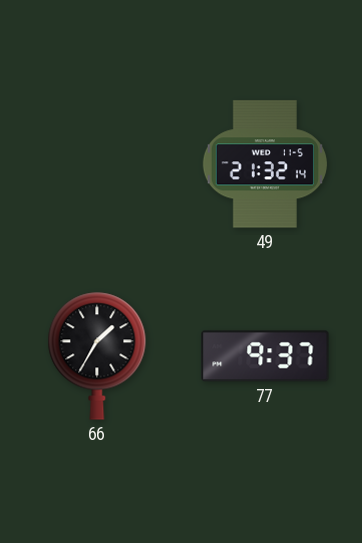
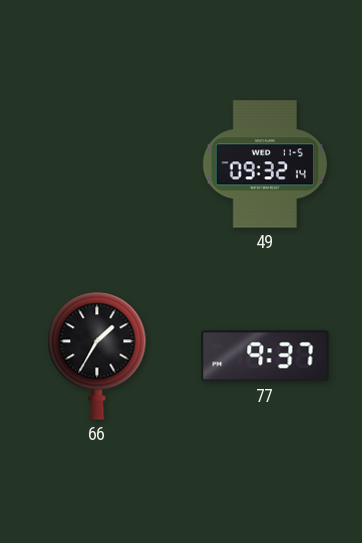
49: 21:32 -> 09:32
